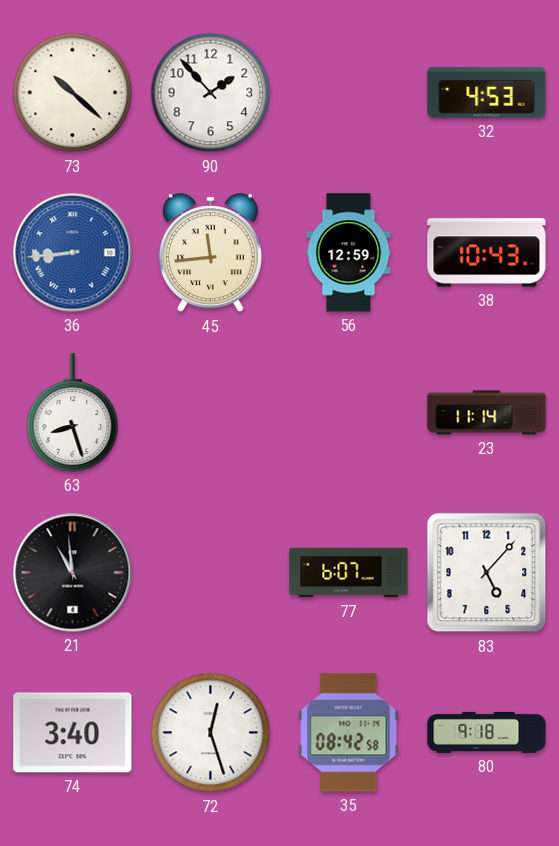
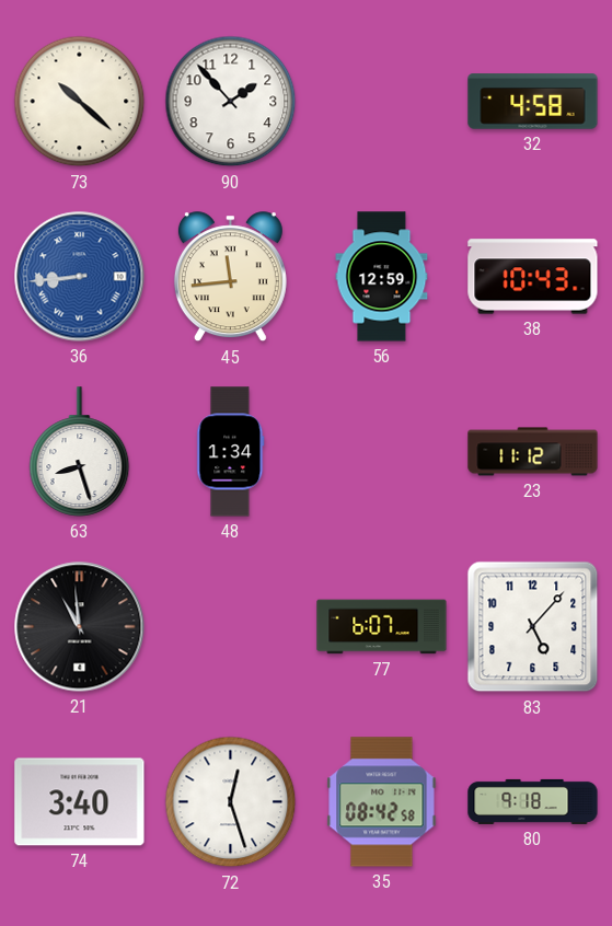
32: 4:53 -> 4:58
48: none -> 1:34
23: 11:14 -> 11:12
